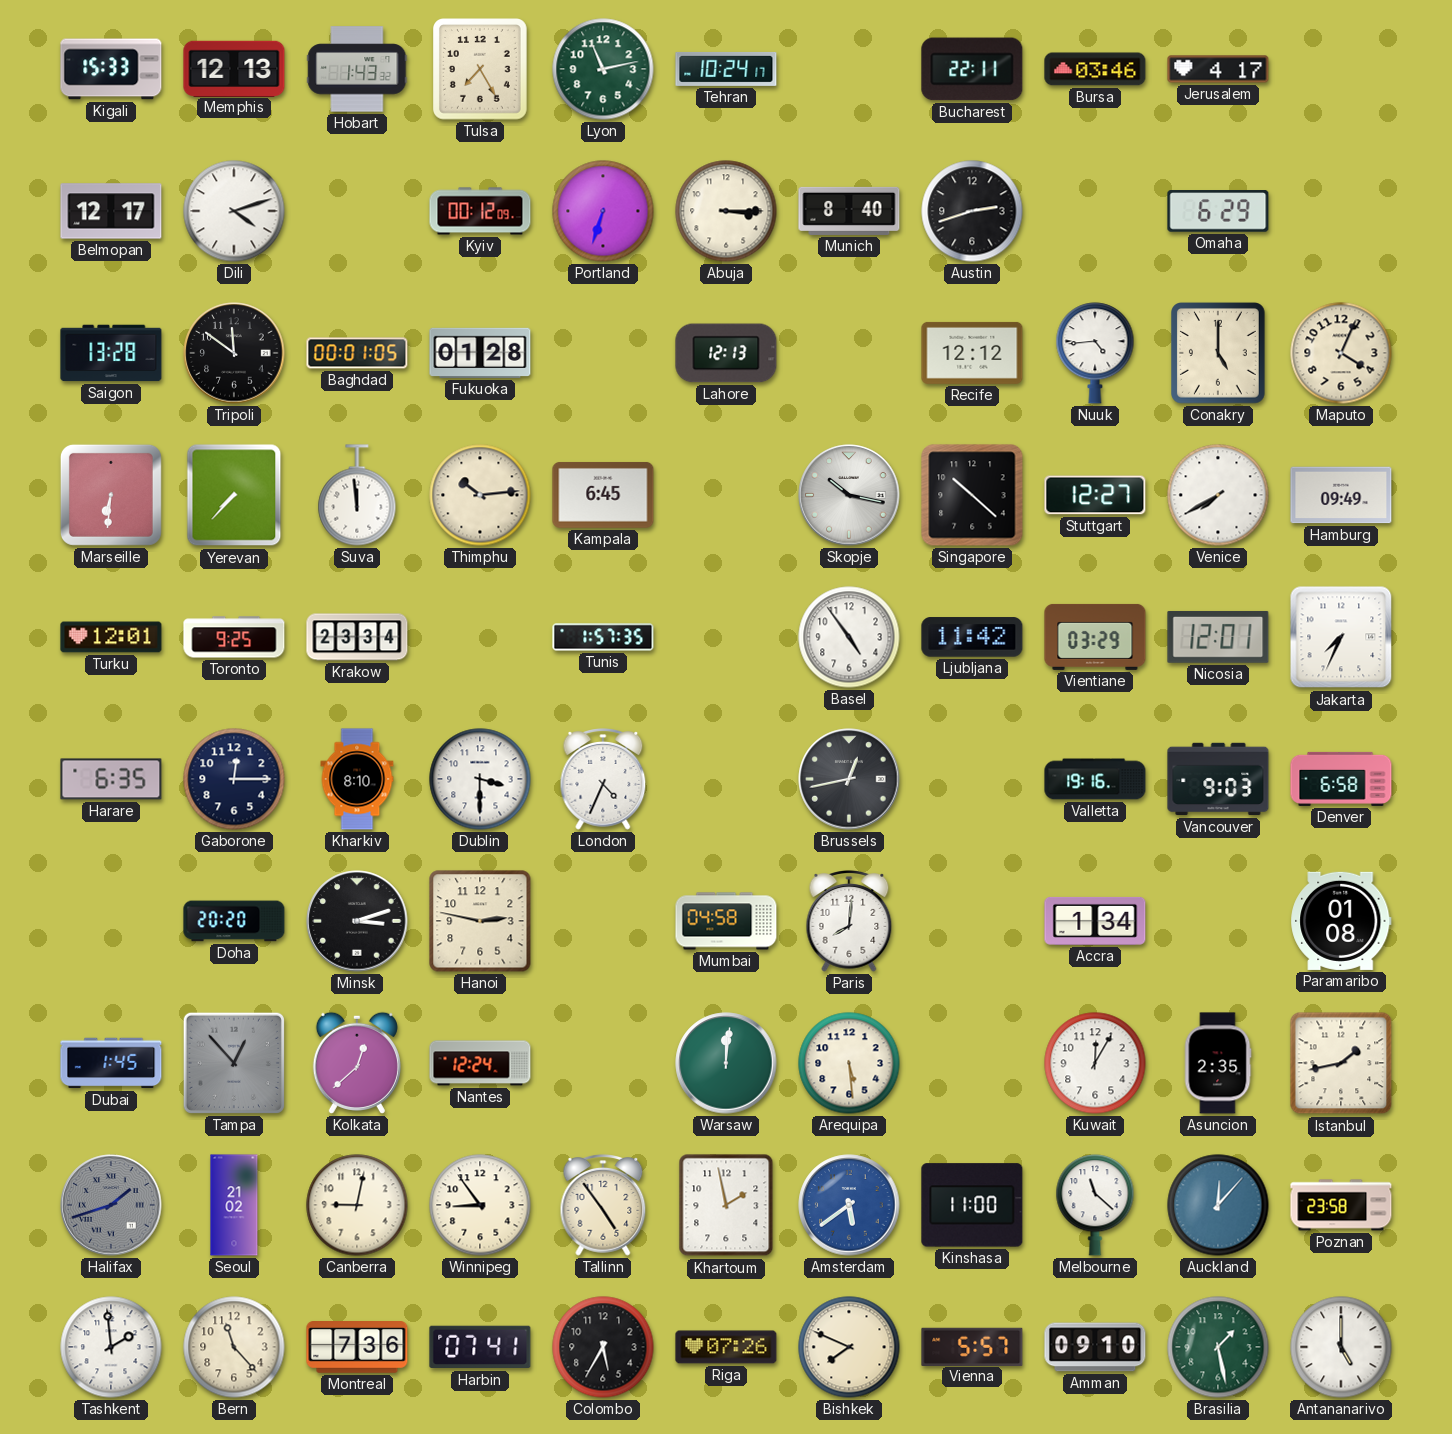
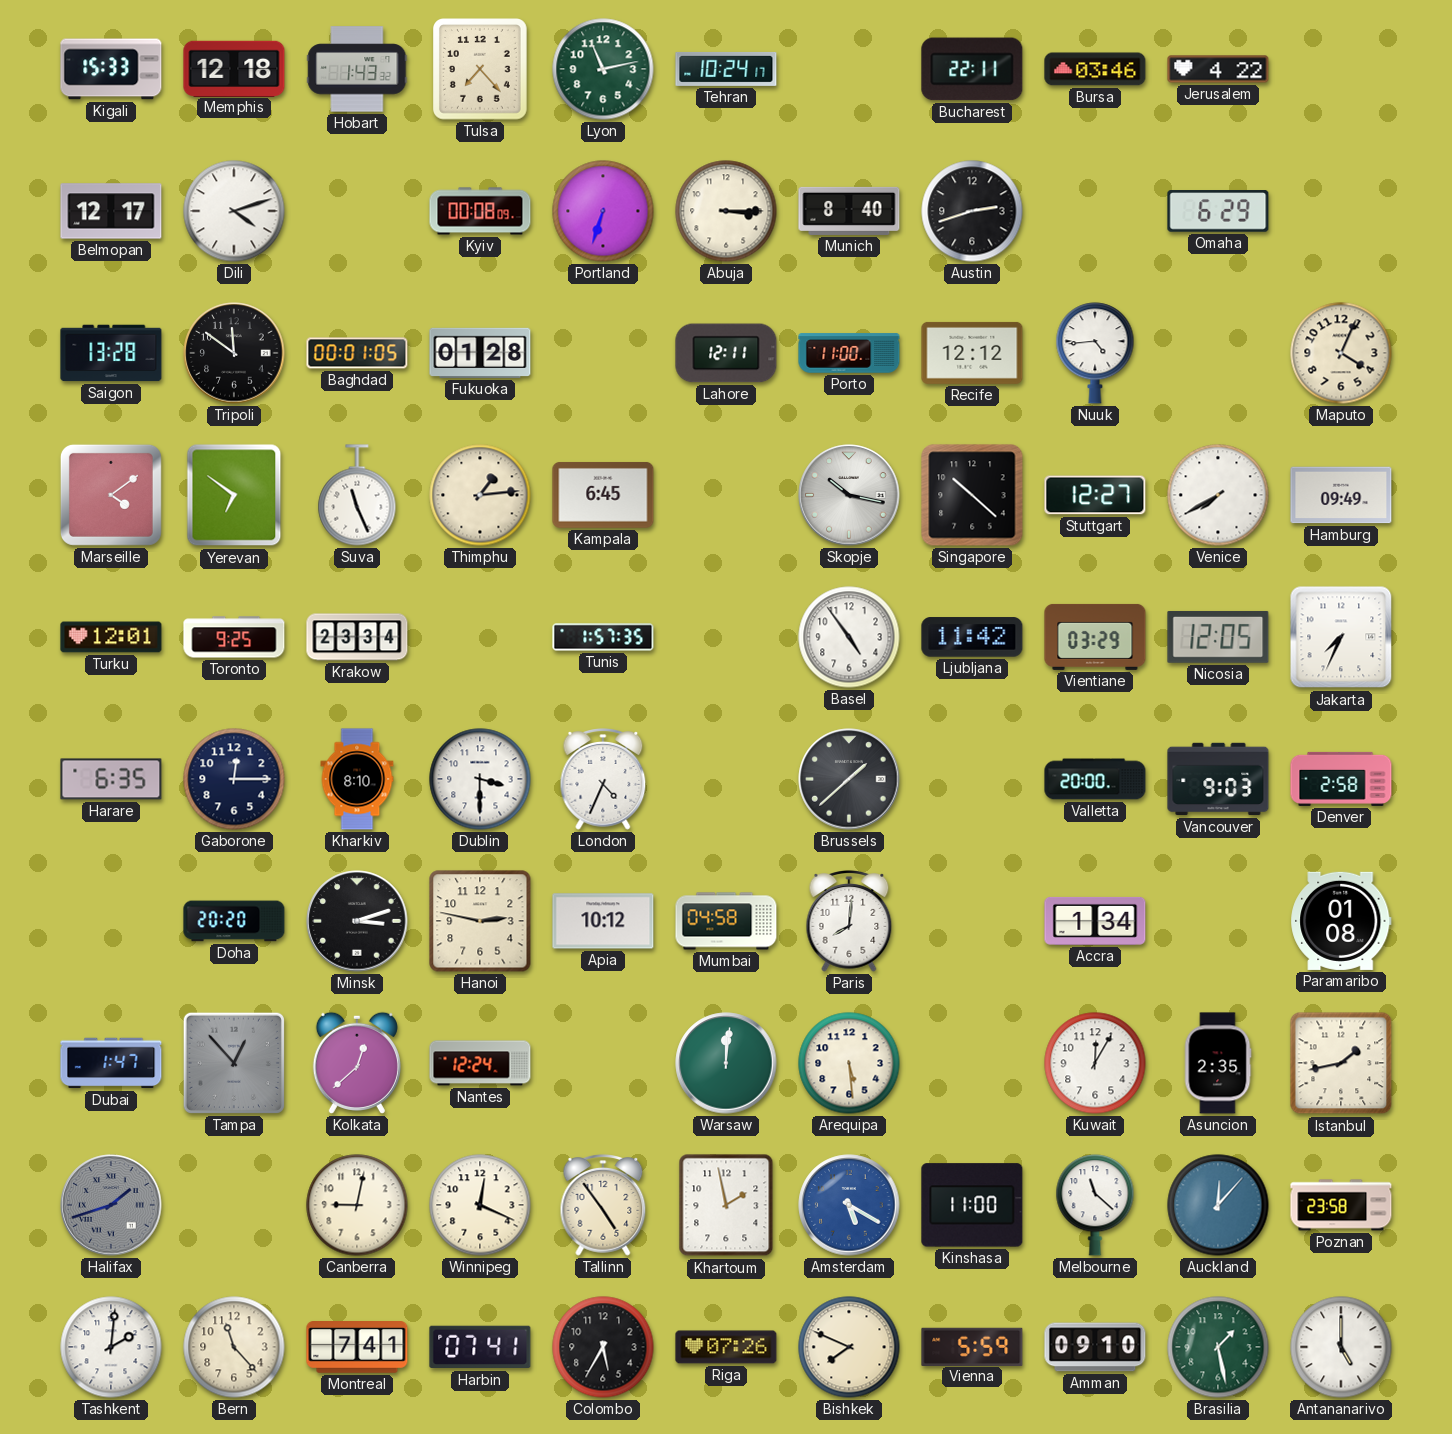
Memphis: 12:13 -> 12:18
Tulsa: 7:25 -> 7:23
Jerusalem: 4:17 -> 4:22
Kyiv: 00:12 -> 00:08
Lahore: 12:13 -> 12:11
Porto: none -> 11:00
Conakry: 5:00 -> none
Marseille: 6:31 -> 4:09
Yerevan: 7:37 -> 6:51
Suva: 11:59 -> 11:26
Thimphu: 10:14 -> 1:14
Nicosia: 12:01 -> 12:05
Brussels: 12:43 -> 1:38
Valletta: 19:16 -> 20:00
Denver: 6:58 -> 2:58
Apia: none -> 10:12
Dubai: 1:45 -> 1:47
Seoul: 21:02 -> none
Winnipeg: 8:54 -> 12:19
Amsterdam: 5:39 -> 5:20
Tashkent: 1:59 -> 2:01
Montreal: 7:36 -> 7:41
Vienna: 5:57 -> 5:59
